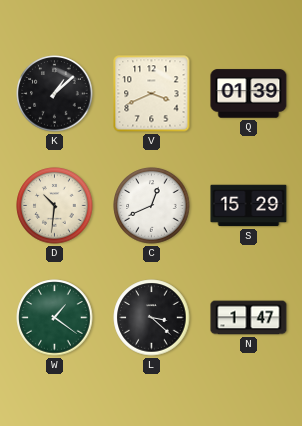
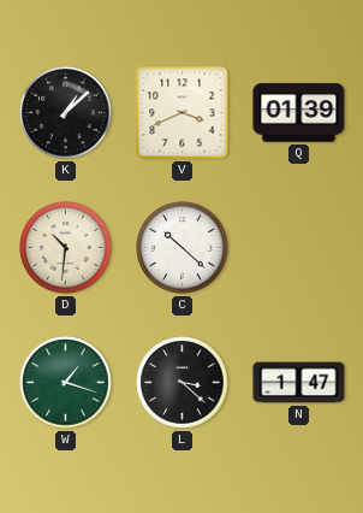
C: 12:41 -> 10:22
S: 15:29 -> none
W: 1:21 -> 1:18
